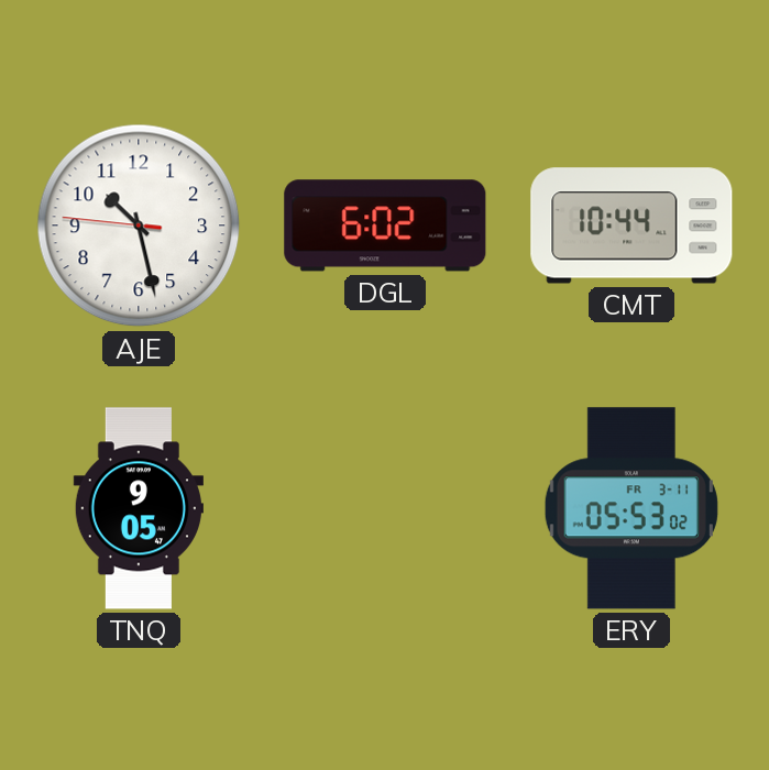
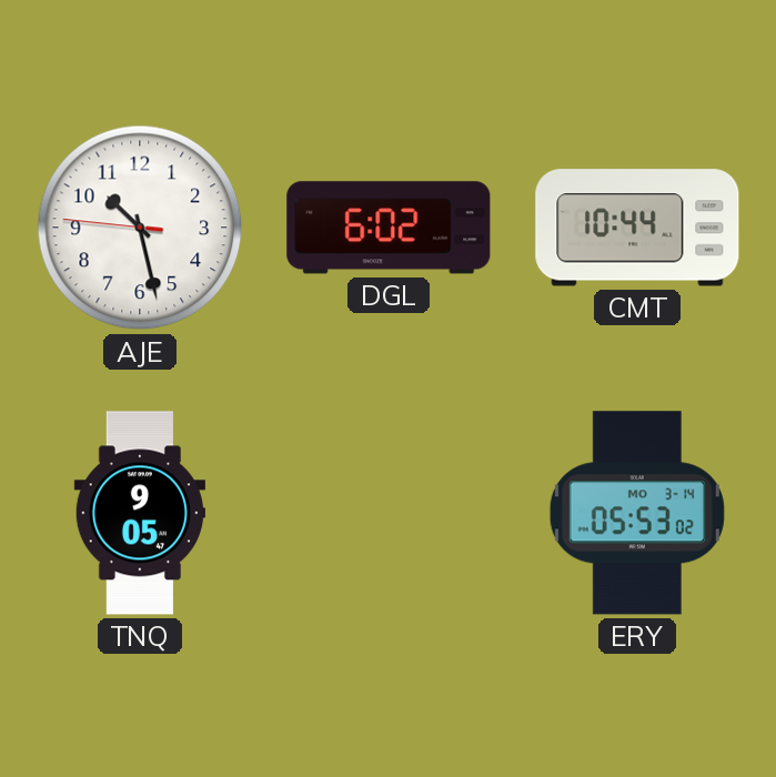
ERY date: FR 3-11 -> MO 3-14
